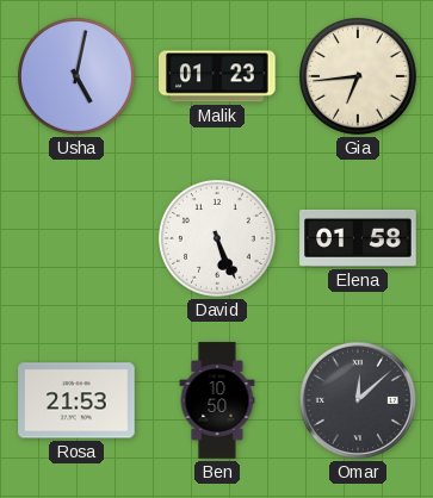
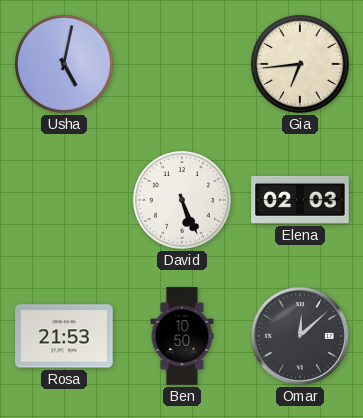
Malik: 01:23 -> none
Elena: 01:58 -> 02:03
